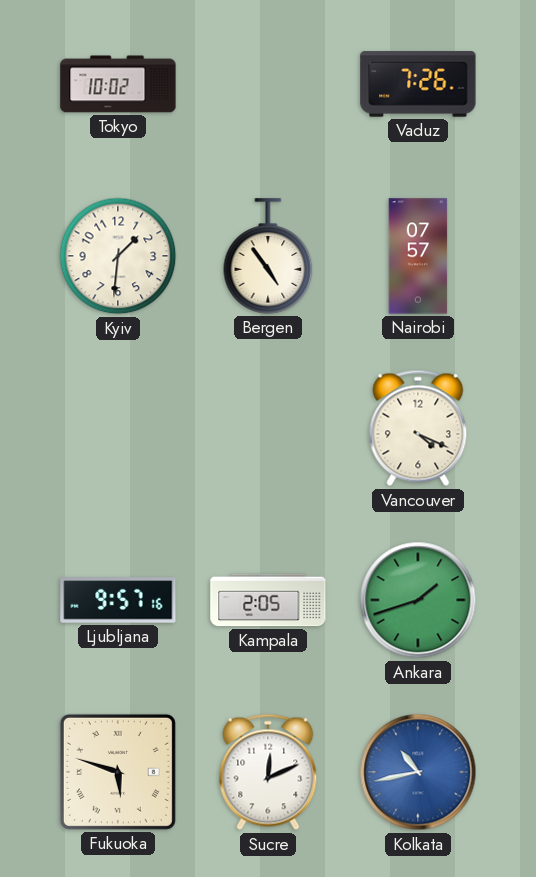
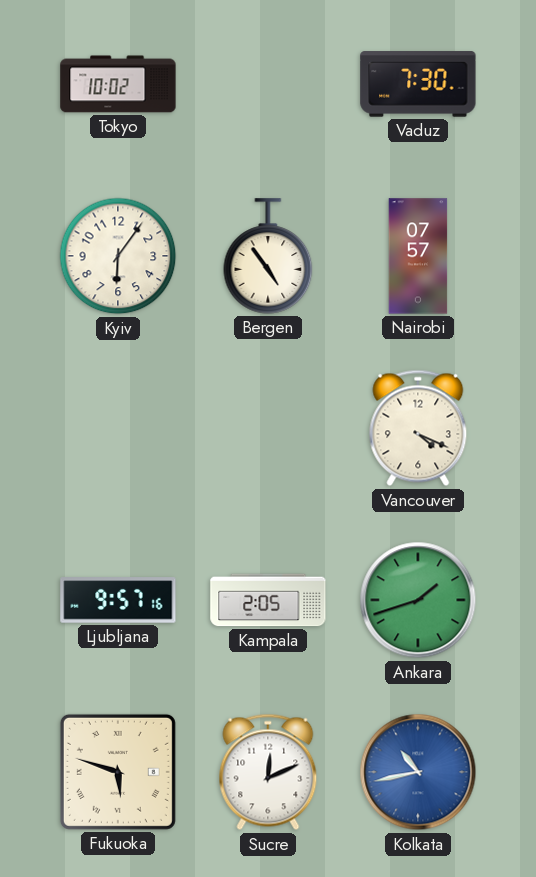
Vaduz: 7:26 -> 7:30
Kyiv: 1:31 -> 6:06
